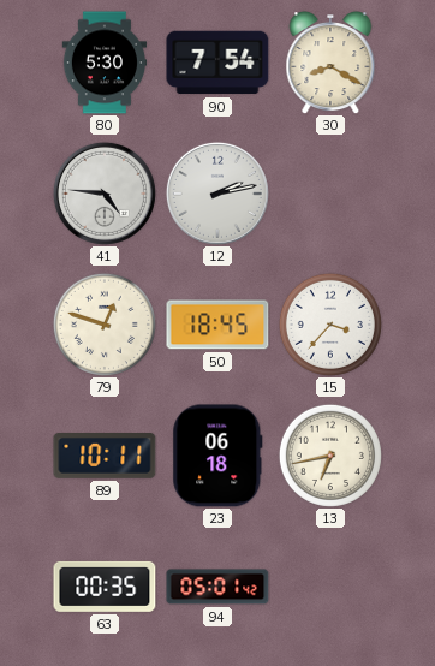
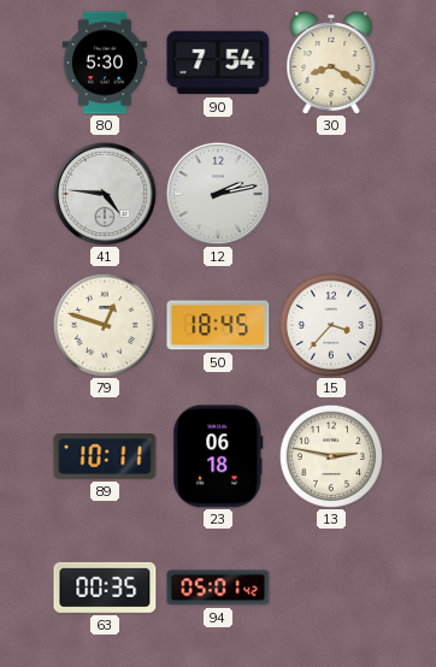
13: 6:43 -> 2:47
